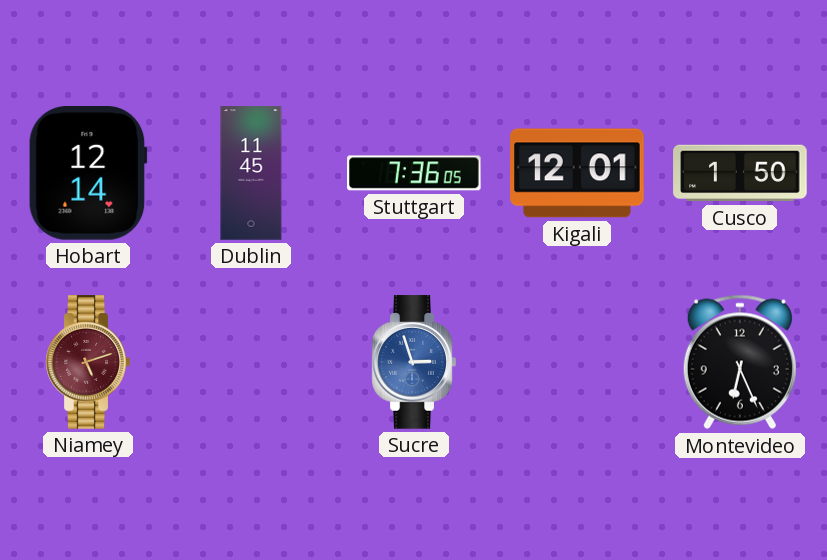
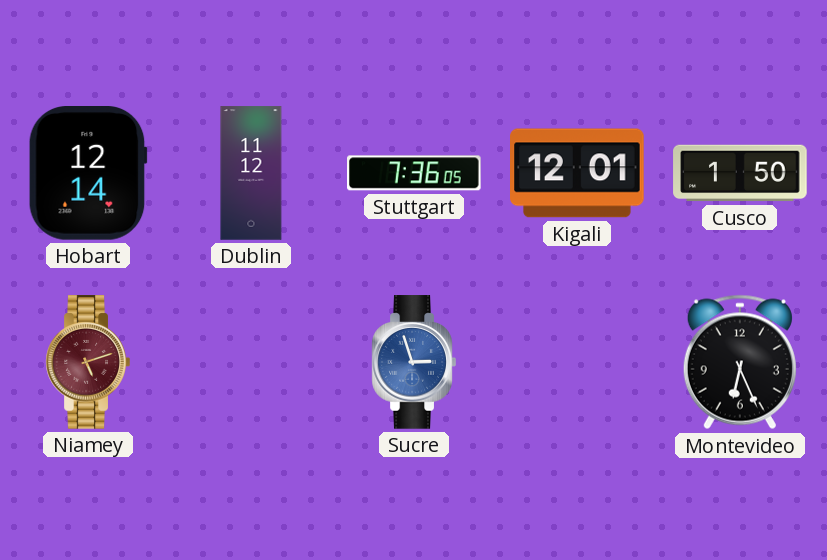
Dublin: 11:45 -> 11:12
